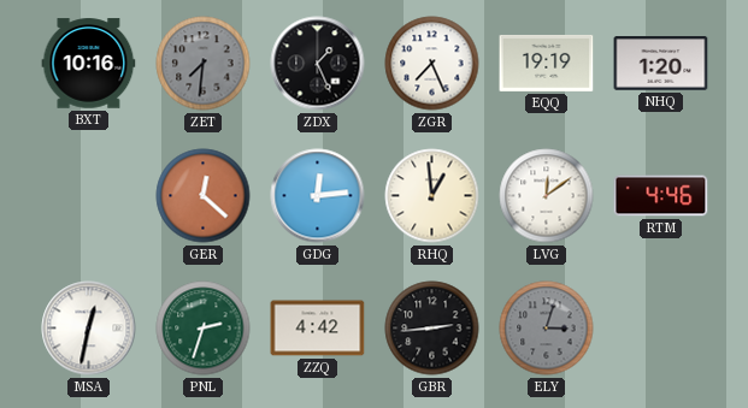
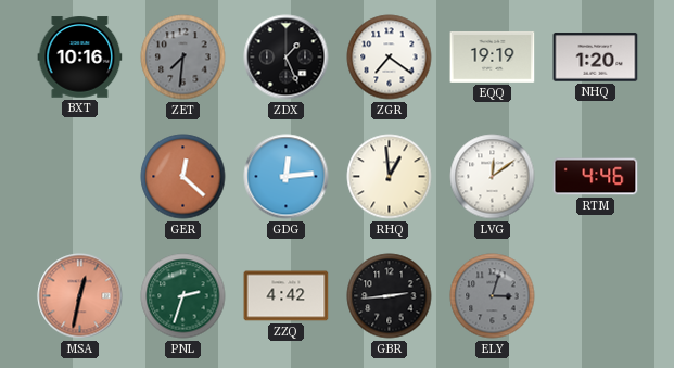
ZGR: 7:26 -> 7:21
MSA dial: white -> salmon
